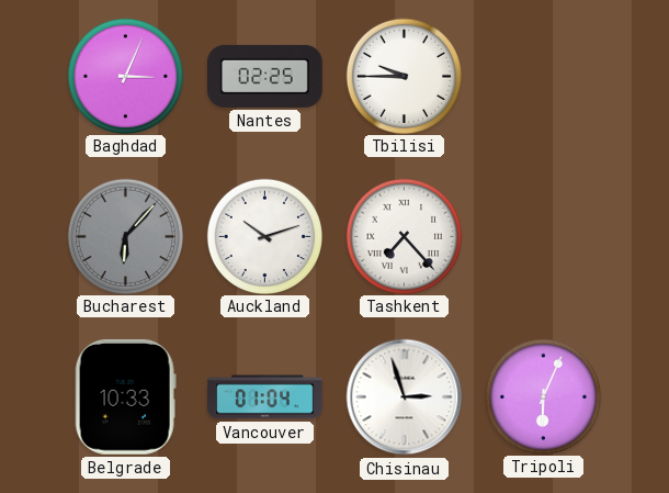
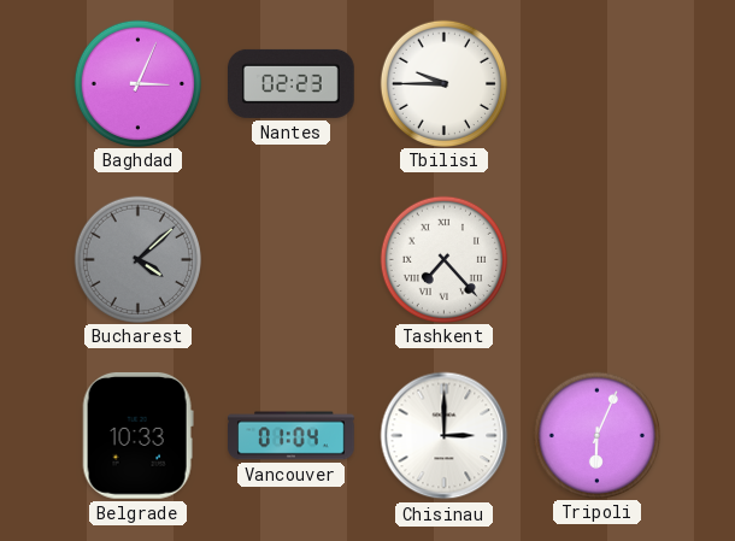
Nantes: 02:25 -> 02:23
Bucharest: 6:07 -> 4:08
Auckland: 10:12 -> none
Chisinau: 2:57 -> 3:00
